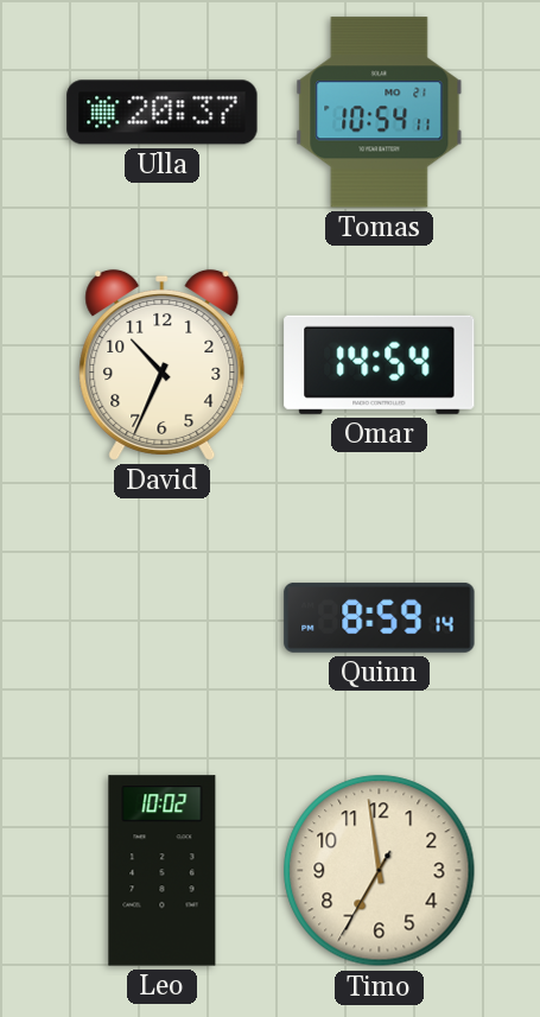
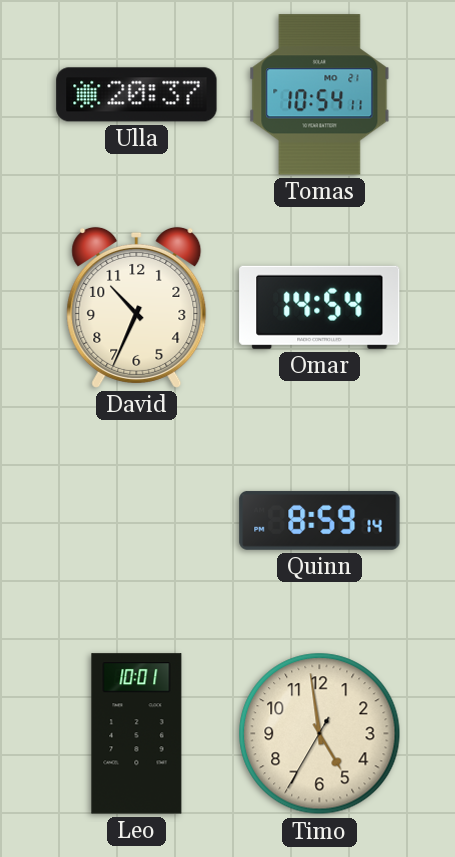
Leo: 10:02 -> 10:01
Timo: 6:58 -> 4:58
